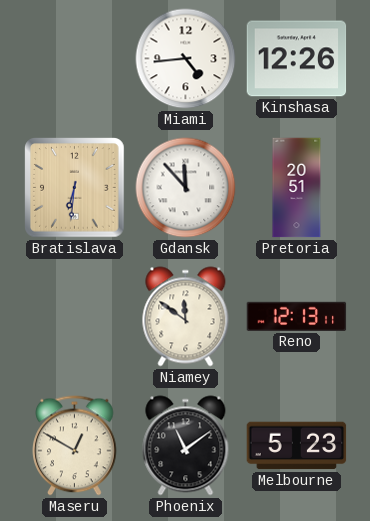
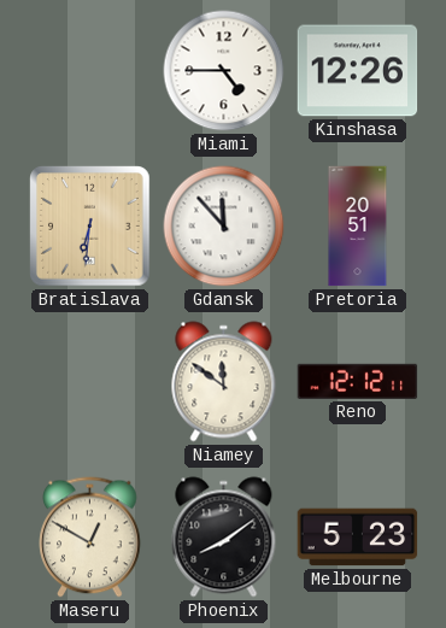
Miami: 4:44 -> 4:45
Reno: 12:13 -> 12:12
Phoenix: 11:09 -> 8:09
